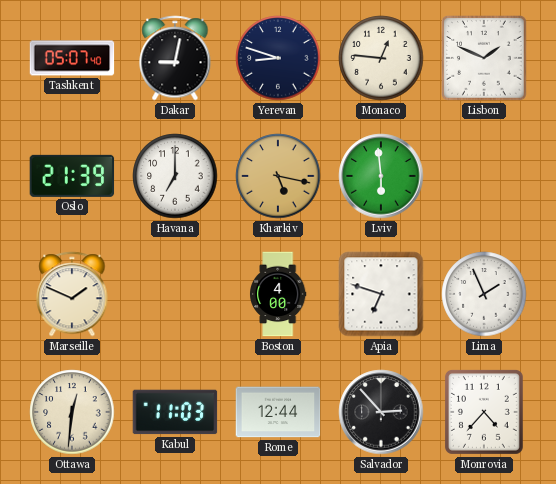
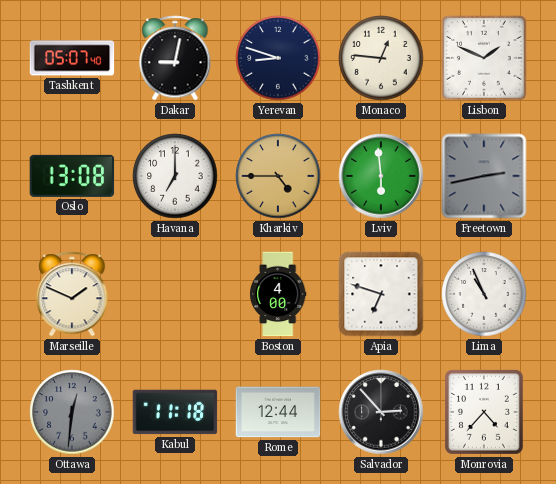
Oslo: 21:39 -> 13:08
Kharkiv: 5:17 -> 4:45
Freetown: none -> 2:43
Lima: 1:56 -> 10:56
Ottawa dial: cream -> grey
Kabul: 11:03 -> 11:18
